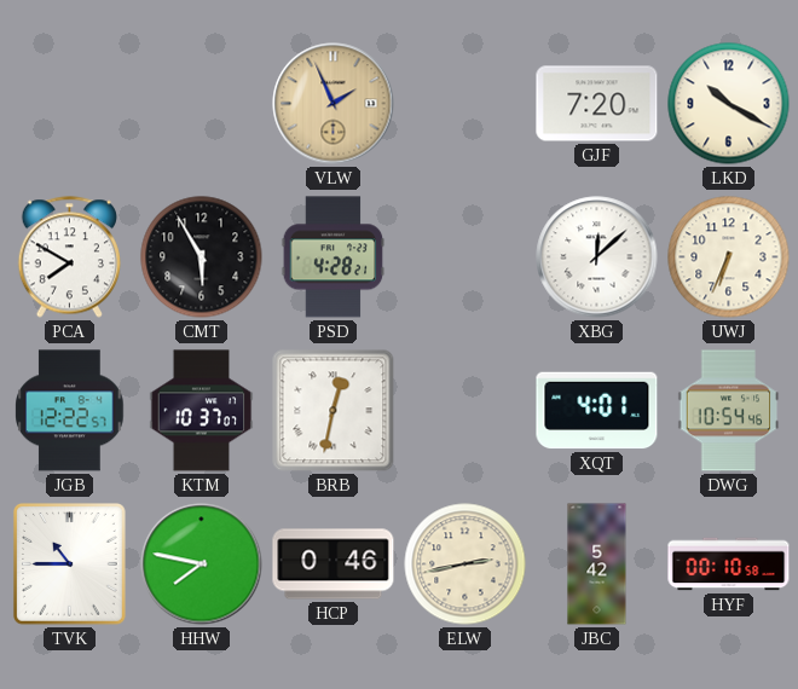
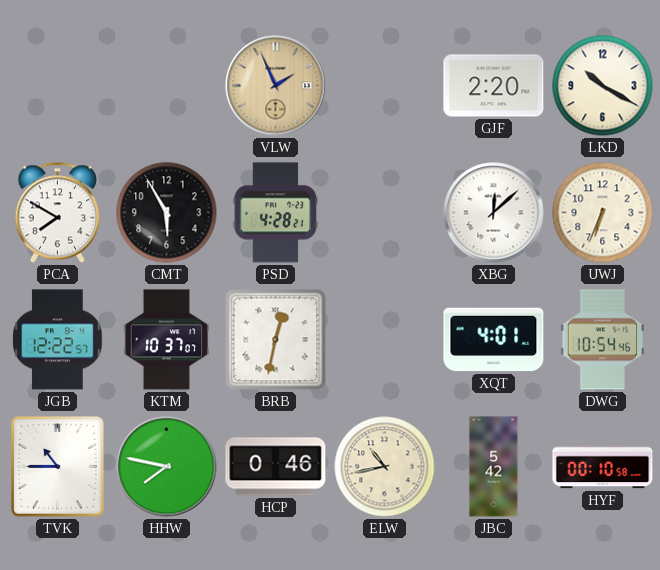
GJF: 7:20 -> 2:20
ELW: 2:43 -> 10:43
